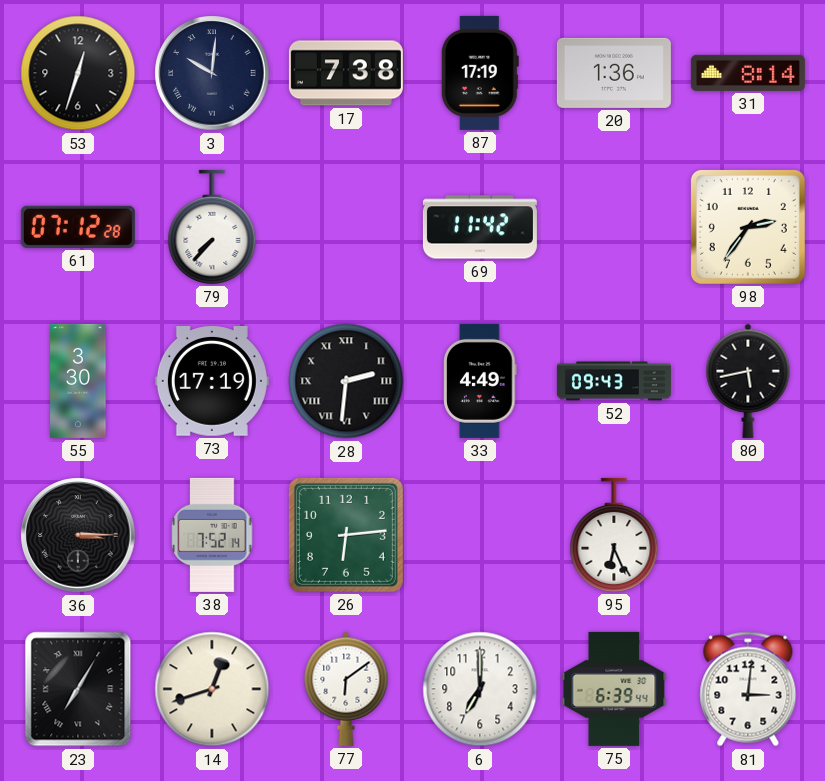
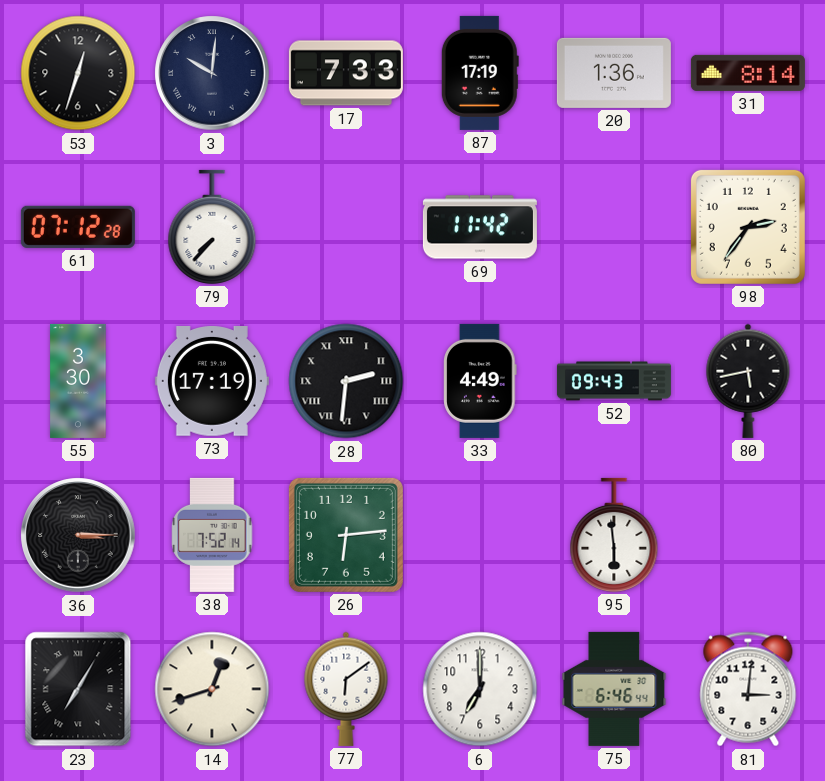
17: 7:38 -> 7:33
95: 6:26 -> 5:59
75: 6:39 -> 6:46
